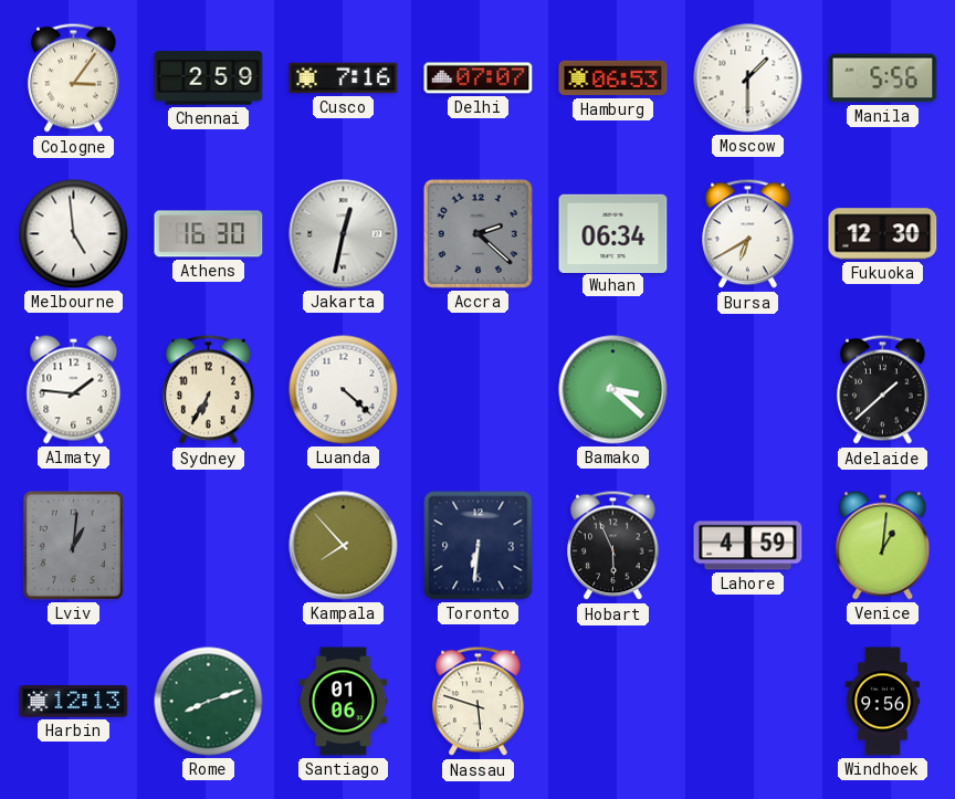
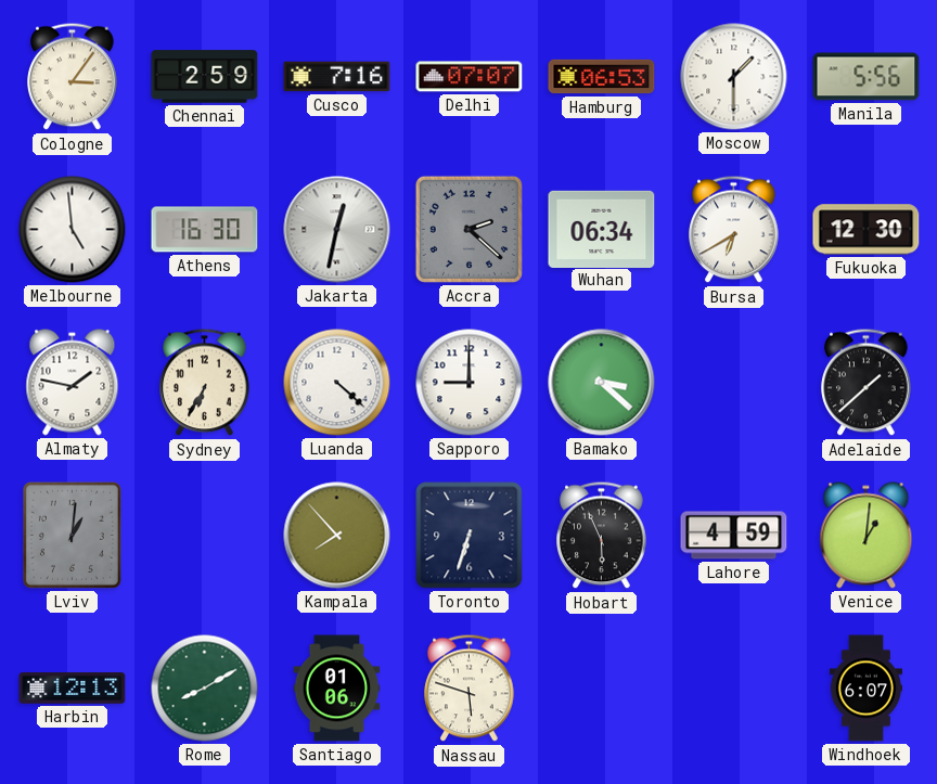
Almaty: 1:46 -> 1:47
Sapporo: none -> 9:00
Toronto: 6:31 -> 6:33
Rome: 8:12 -> 8:10
Windhoek: 9:56 -> 6:07
